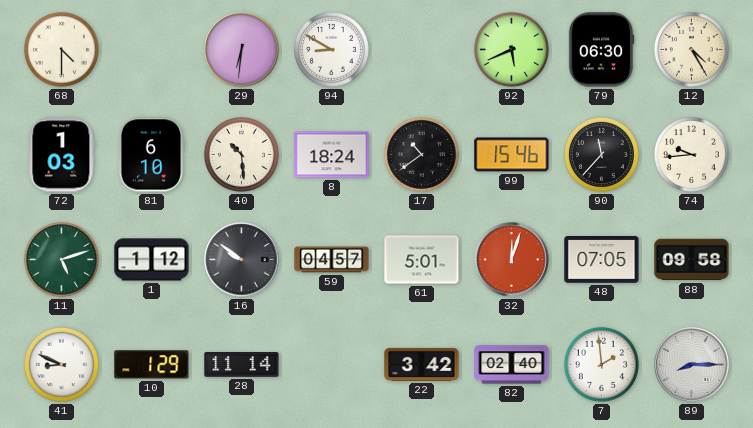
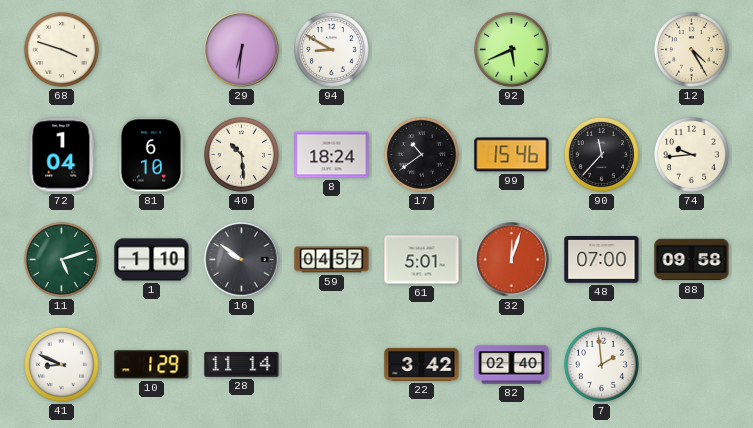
68: 4:30 -> 3:48
79: 06:30 -> none
72: 1:03 -> 1:04
1: 1:12 -> 1:10
48: 07:05 -> 07:00
89: 8:15 -> none
